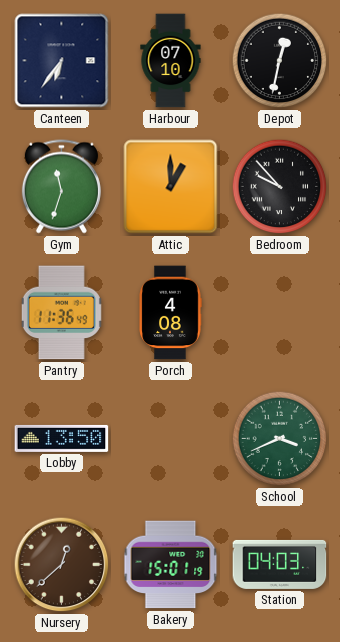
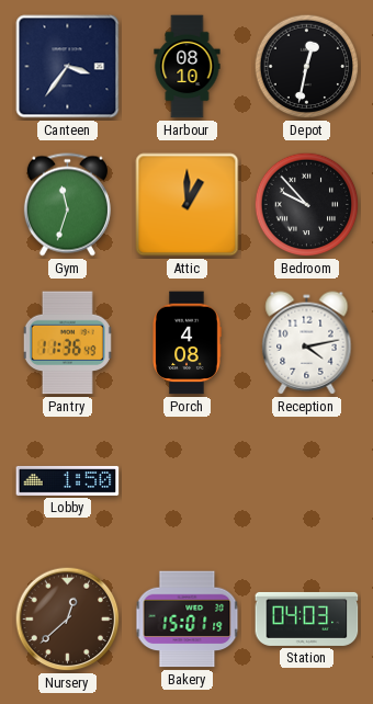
Canteen: 6:36 -> 3:36
Harbour: 07:10 -> 08:10
Reception: none -> 4:13
Lobby: 13:50 -> 1:50
School: 3:41 -> none
